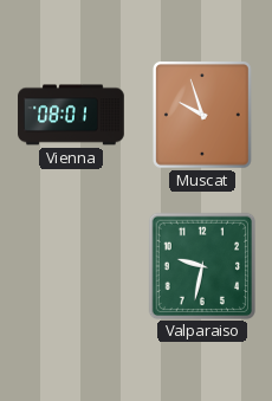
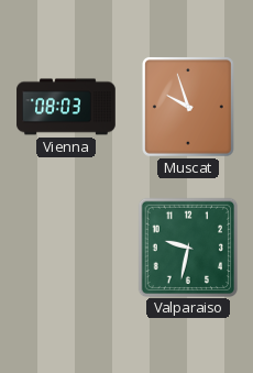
Vienna: 08:01 -> 08:03
